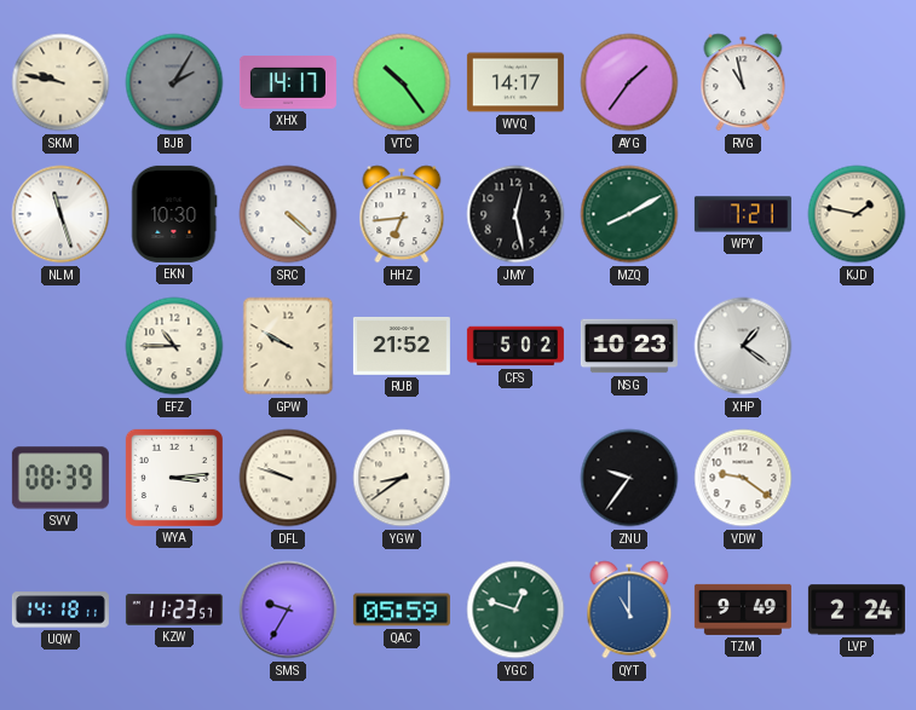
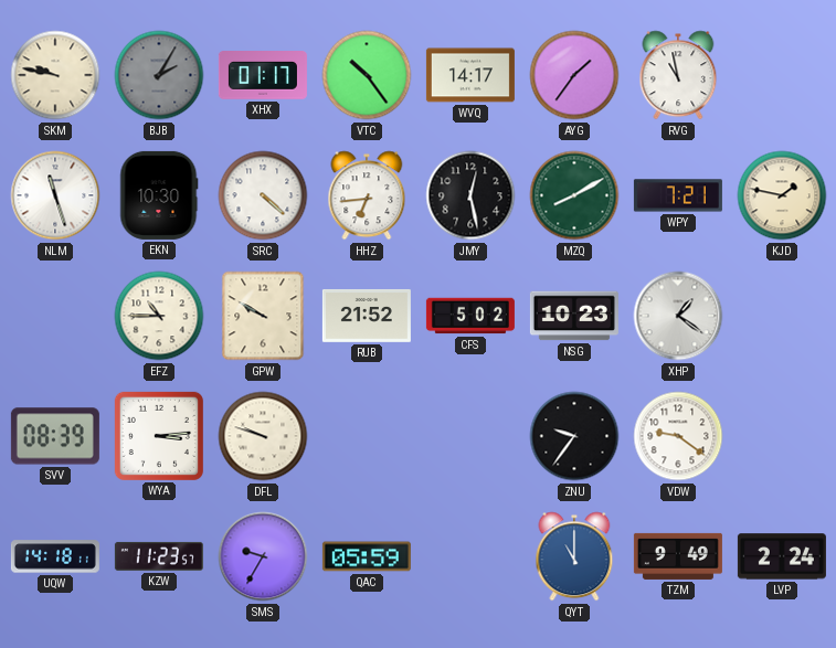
XHX: 14:17 -> 01:17
YGW: 8:39 -> none
YGC: 12:48 -> none
